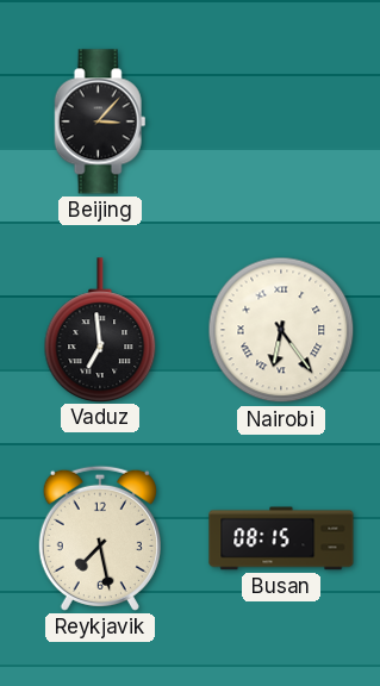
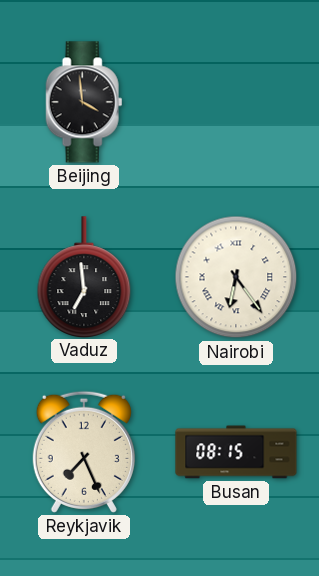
Beijing: 3:07 -> 3:59
Reykjavik: 7:28 -> 7:26
